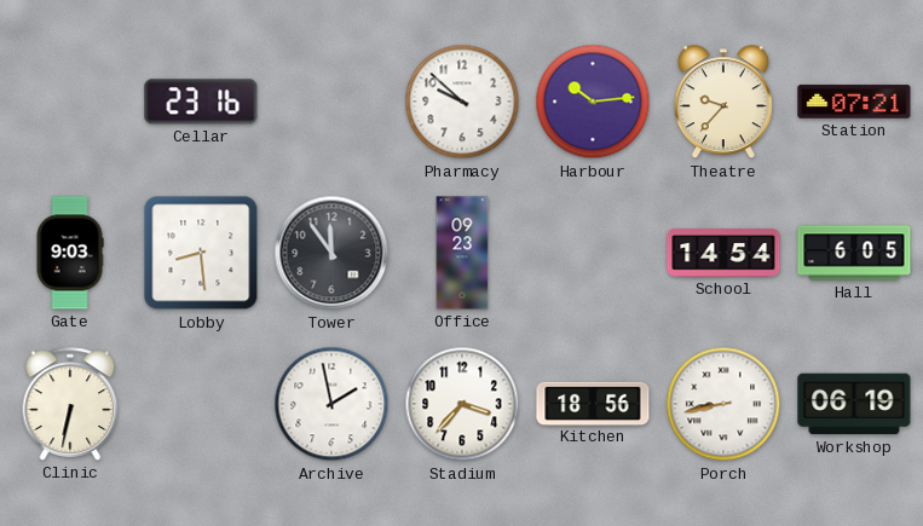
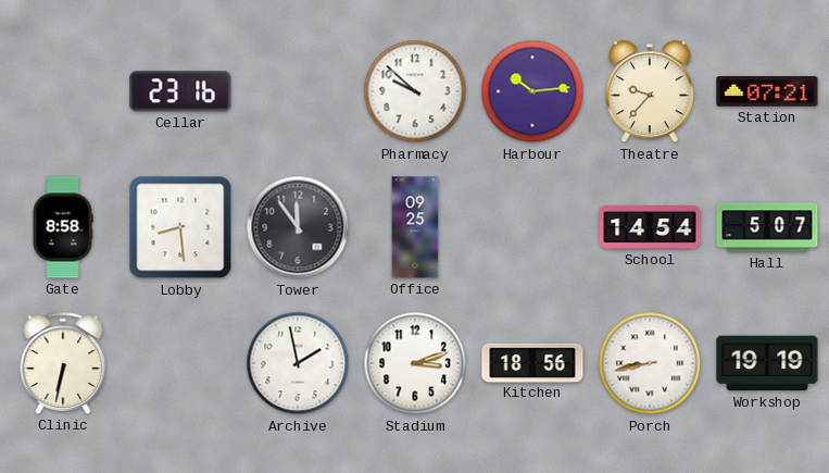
Gate: 9:03 -> 8:58
Office: 09:23 -> 09:25
Hall: 6:05 -> 5:07
Stadium: 3:37 -> 3:12
Workshop: 06:19 -> 19:19
